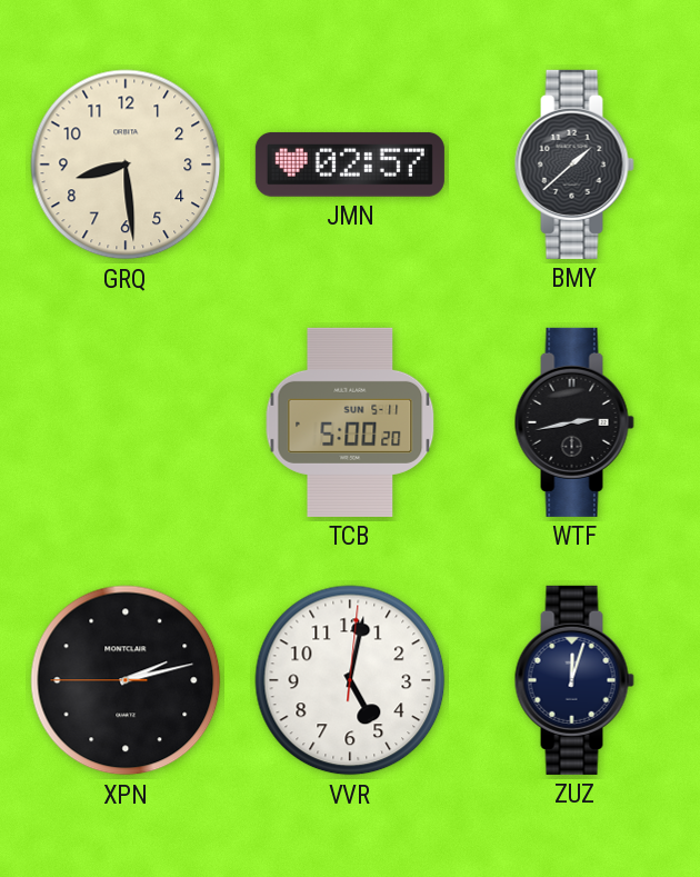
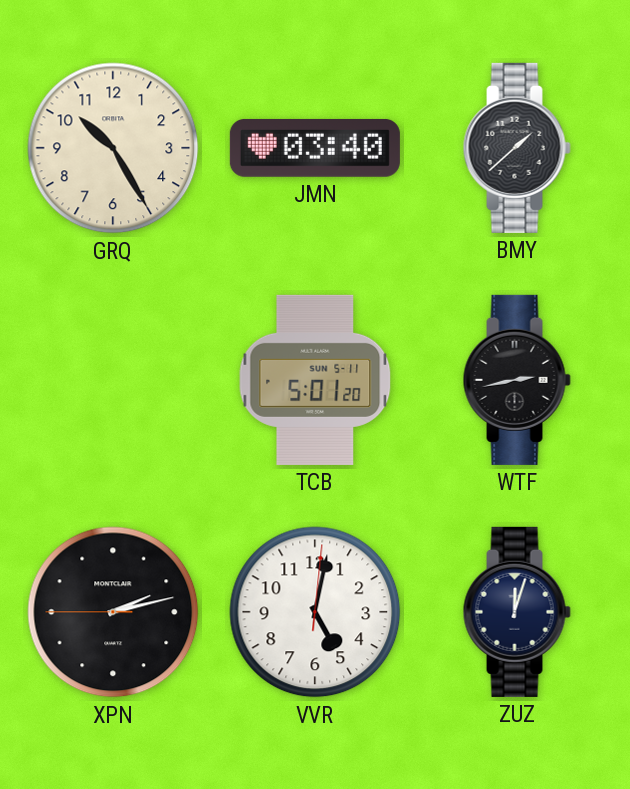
GRQ: 8:29 -> 10:25
JMN: 02:57 -> 03:40
TCB: 5:00 -> 5:01
